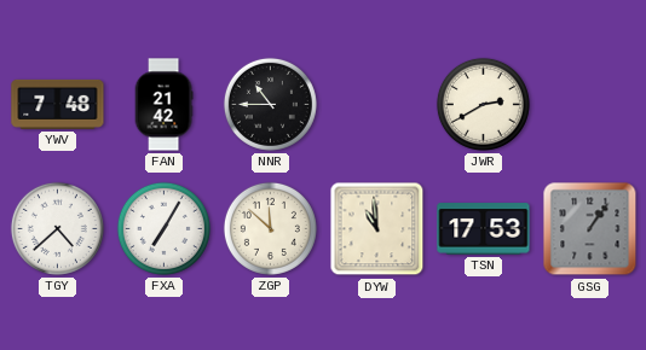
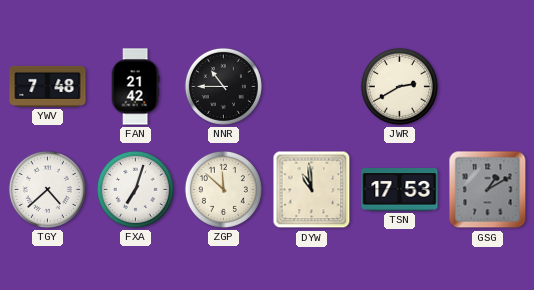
FXA: 7:05 -> 7:03
GSG: 1:06 -> 1:10
